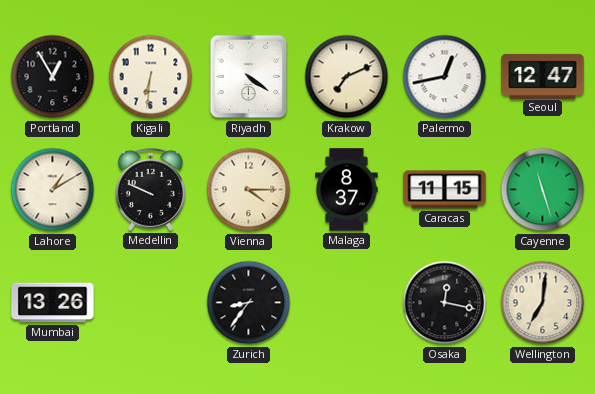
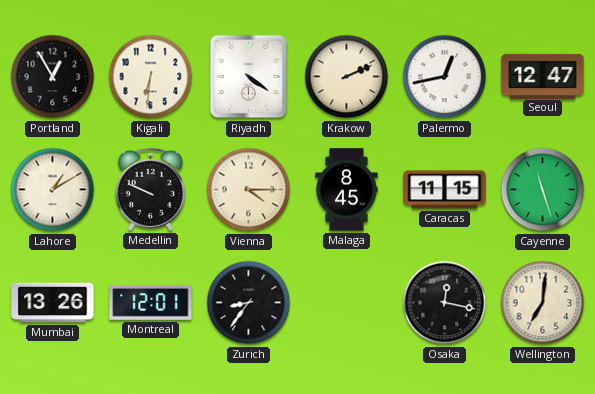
Krakow: 7:11 -> 2:11
Malaga: 8:37 -> 8:45
Montreal: none -> 12:01
